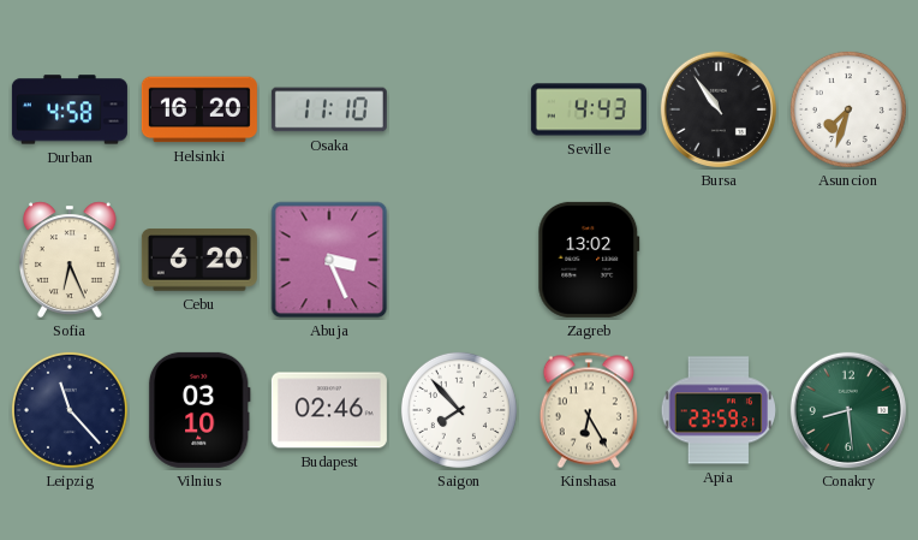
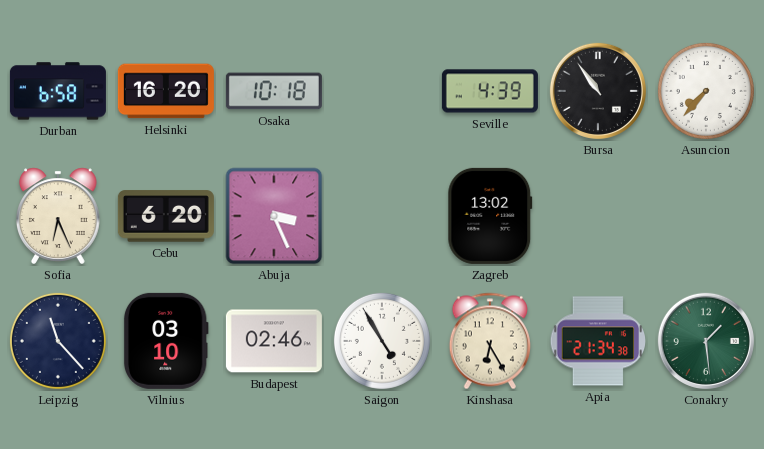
Durban: 4:58 -> 6:58
Osaka: 11:10 -> 10:18
Seville: 4:43 -> 4:39
Asuncion: 7:33 -> 7:37
Saigon: 7:53 -> 4:55
Apia: 23:59 -> 21:34
Conakry: 8:29 -> 1:29
